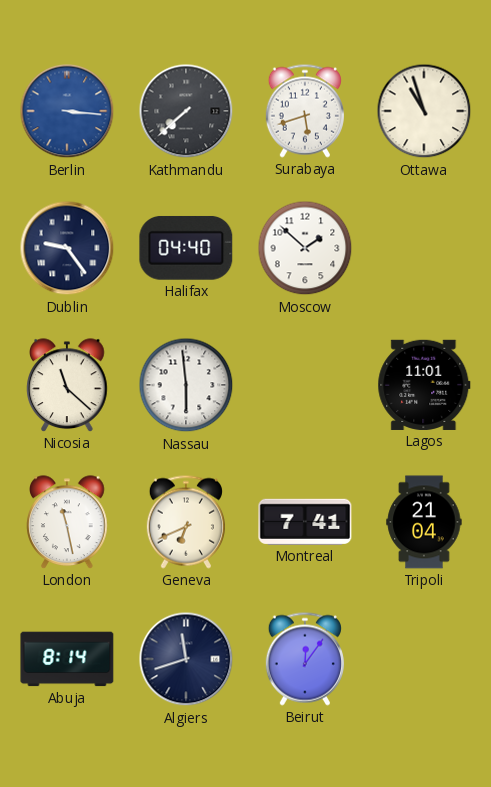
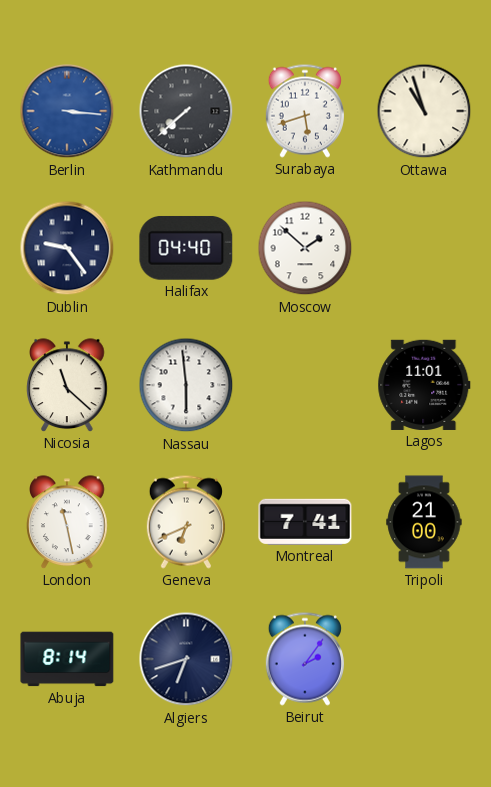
Tripoli: 21:04 -> 21:00
Algiers: 11:42 -> 6:42
Beirut: 12:06 -> 2:06
